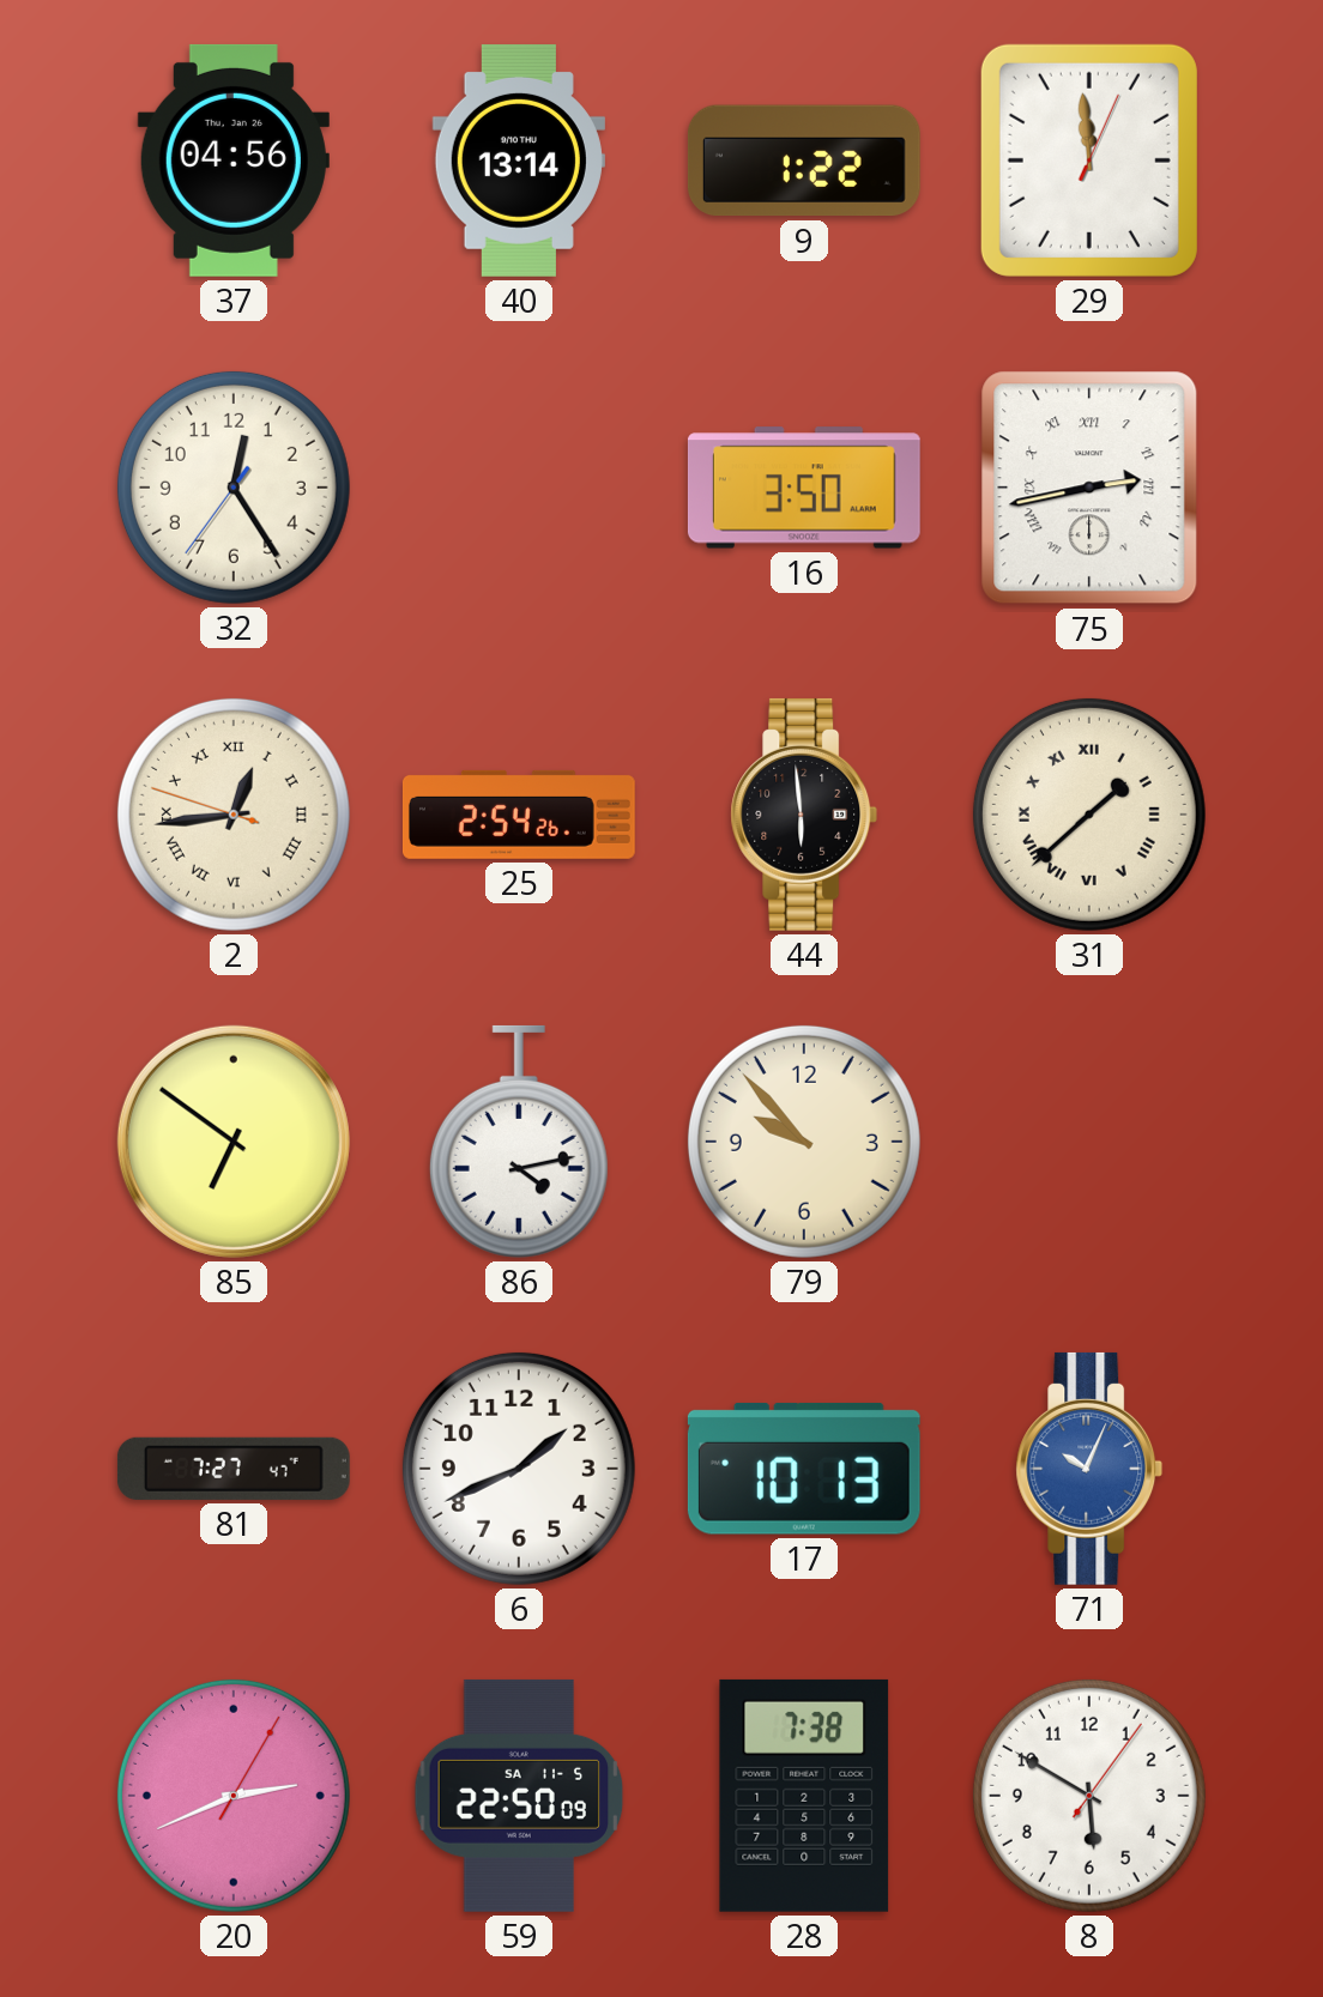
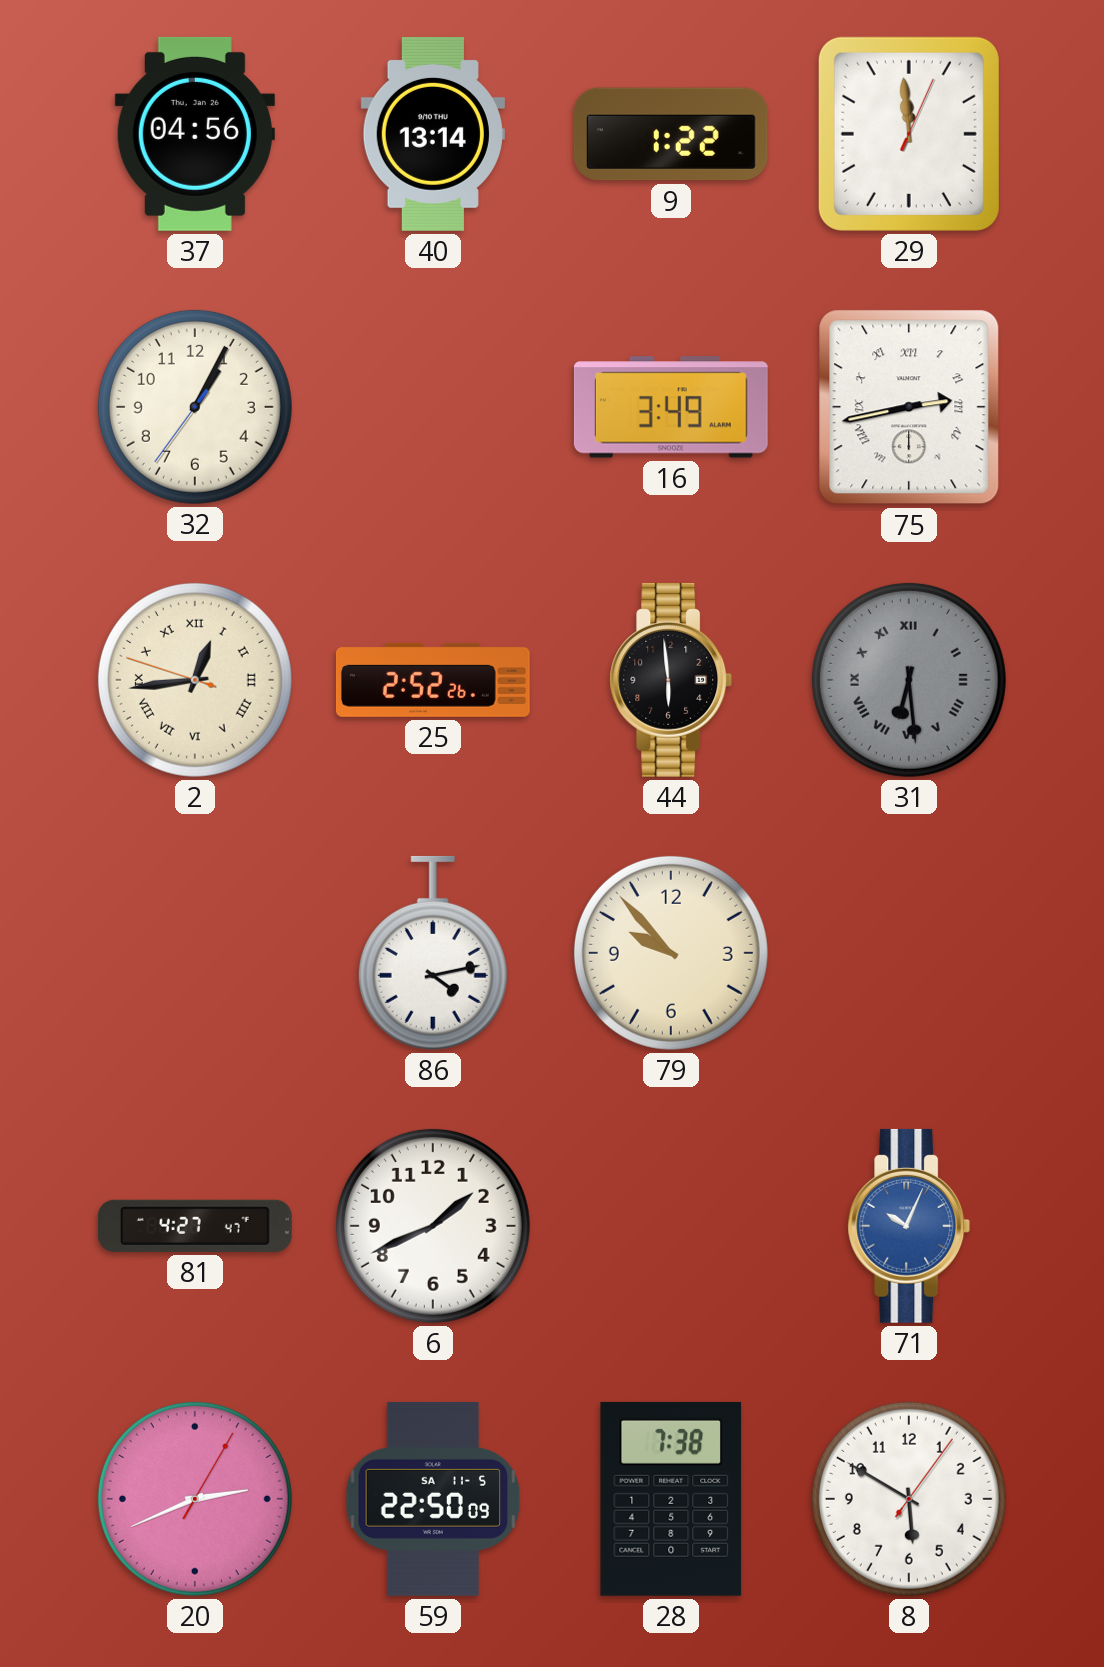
32: 12:24 -> 1:04
16: 3:50 -> 3:49
25: 2:54 -> 2:52
31: 1:38 -> 6:29
31 dial: cream -> grey
85: 6:51 -> none
81: 7:27 -> 4:27
17: 10:13 -> none
